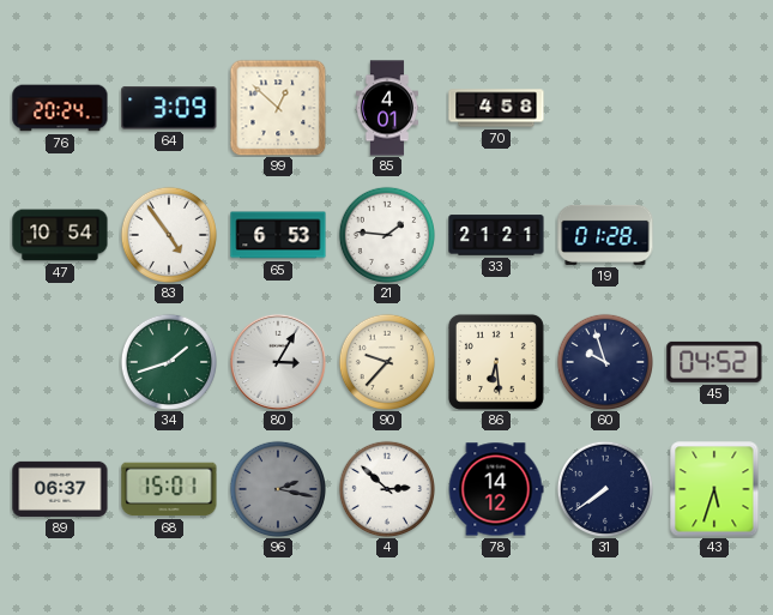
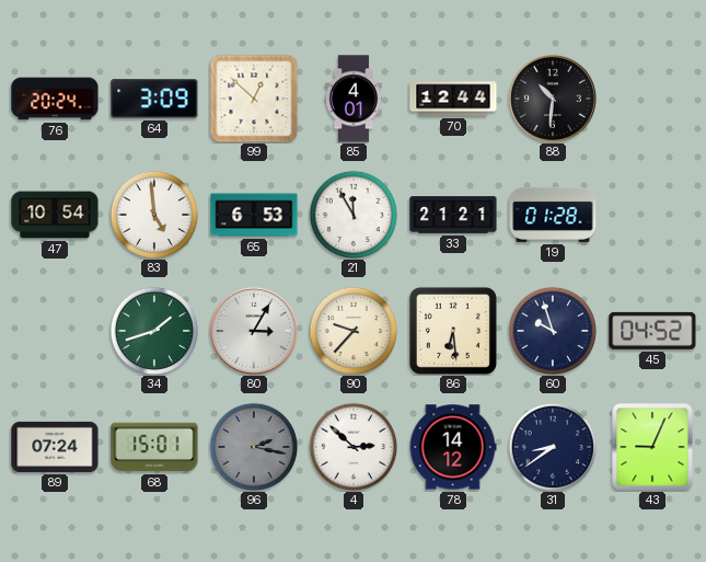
70: 4:58 -> 12:44
88: none -> 10:31
83: 4:54 -> 4:59
21: 1:46 -> 11:55
89: 06:37 -> 07:24
31: 7:39 -> 8:39
43: 5:33 -> 9:04
